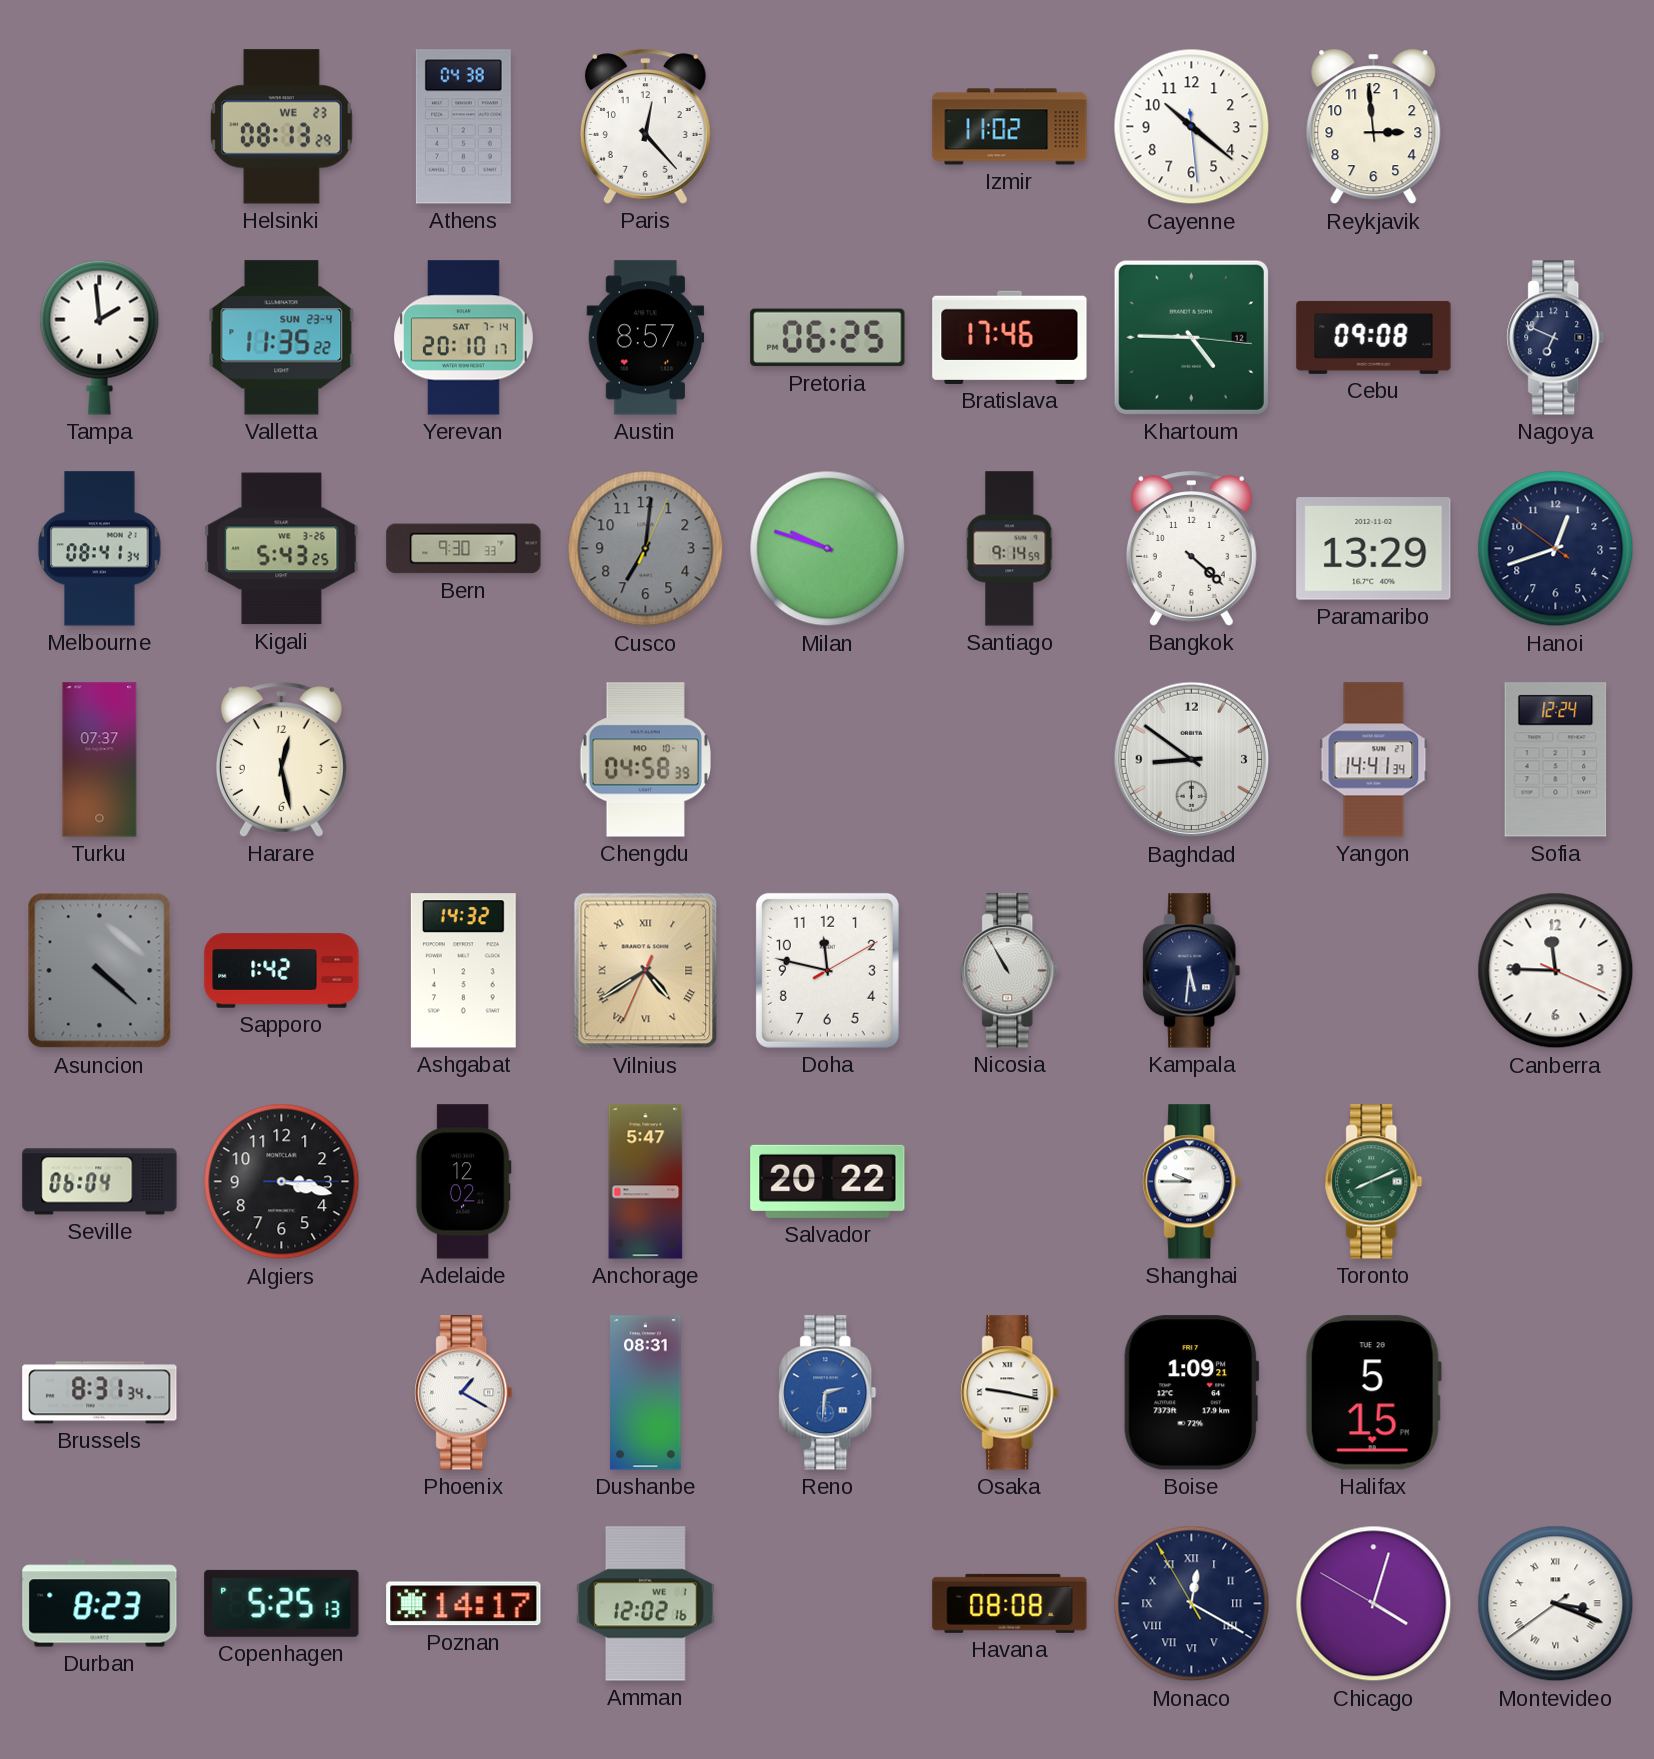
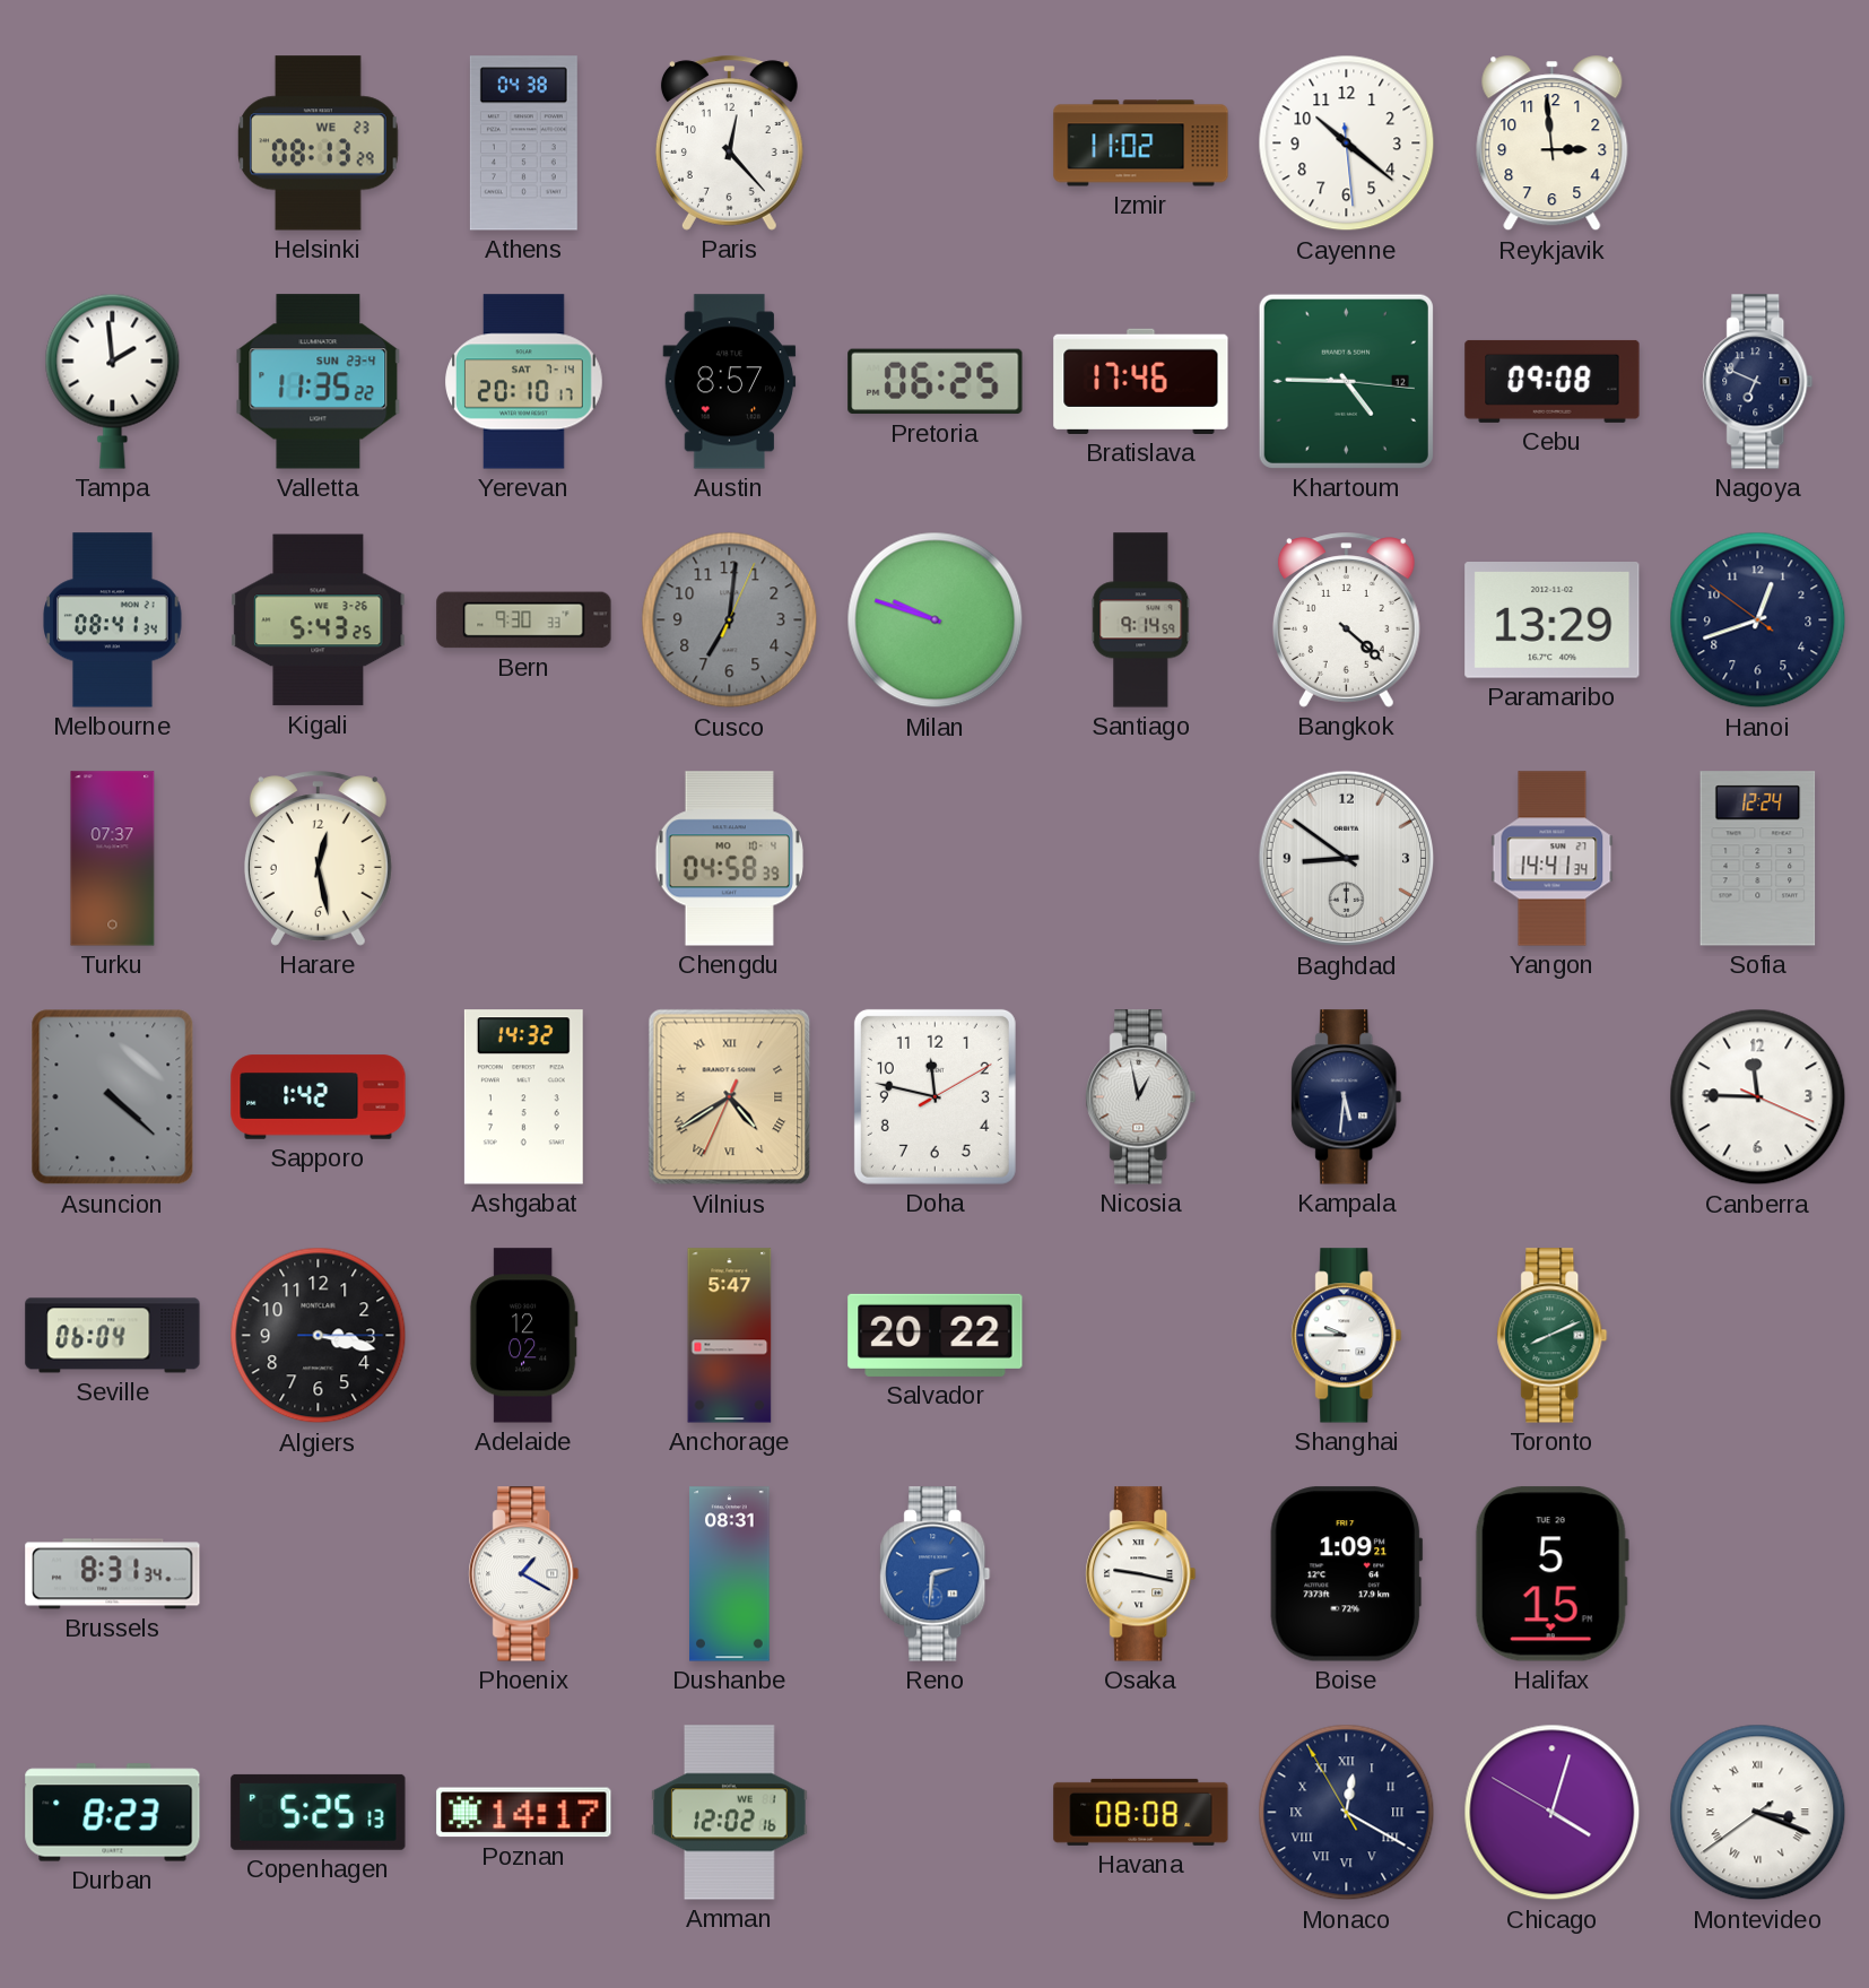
Nicosia: 10:55 -> 12:58
